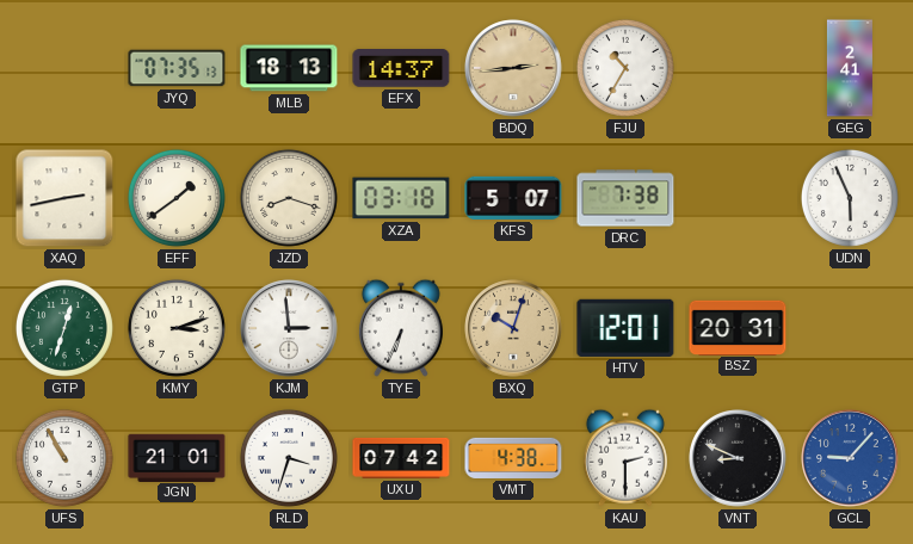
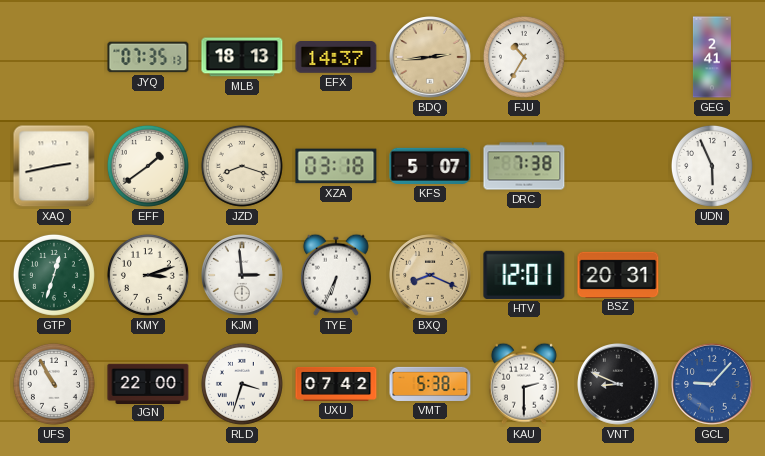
BXQ: 10:03 -> 8:19
JGN: 21:01 -> 22:00
VMT: 4:38 -> 5:38
